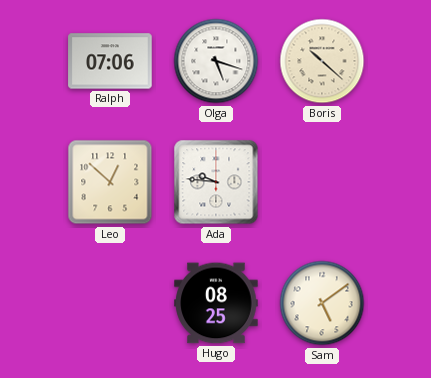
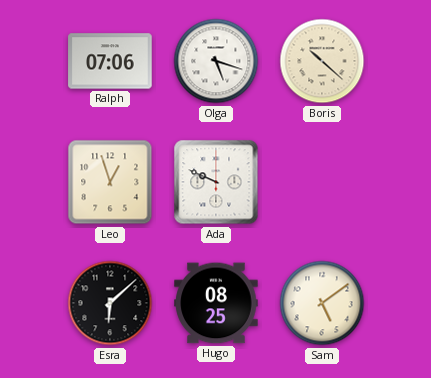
Leo: 12:52 -> 12:57
Ada: 9:46 -> 9:49
Esra: none -> 6:08
